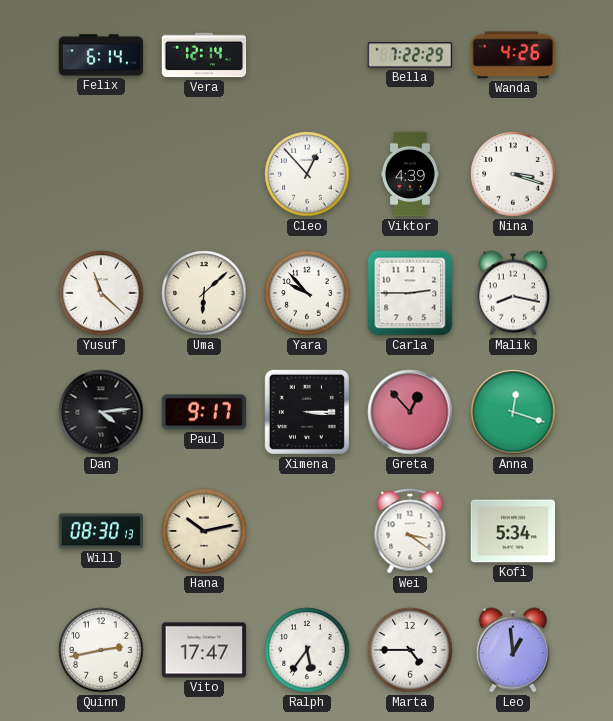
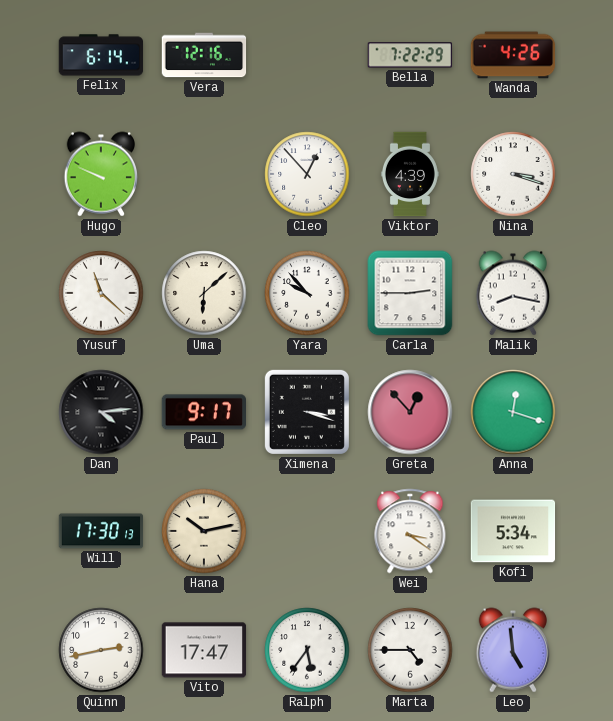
Vera: 12:14 -> 12:16
Hugo: none -> 9:49
Ximena: 3:15 -> 3:18
Will: 08:30 -> 17:30
Leo: 12:59 -> 4:59
